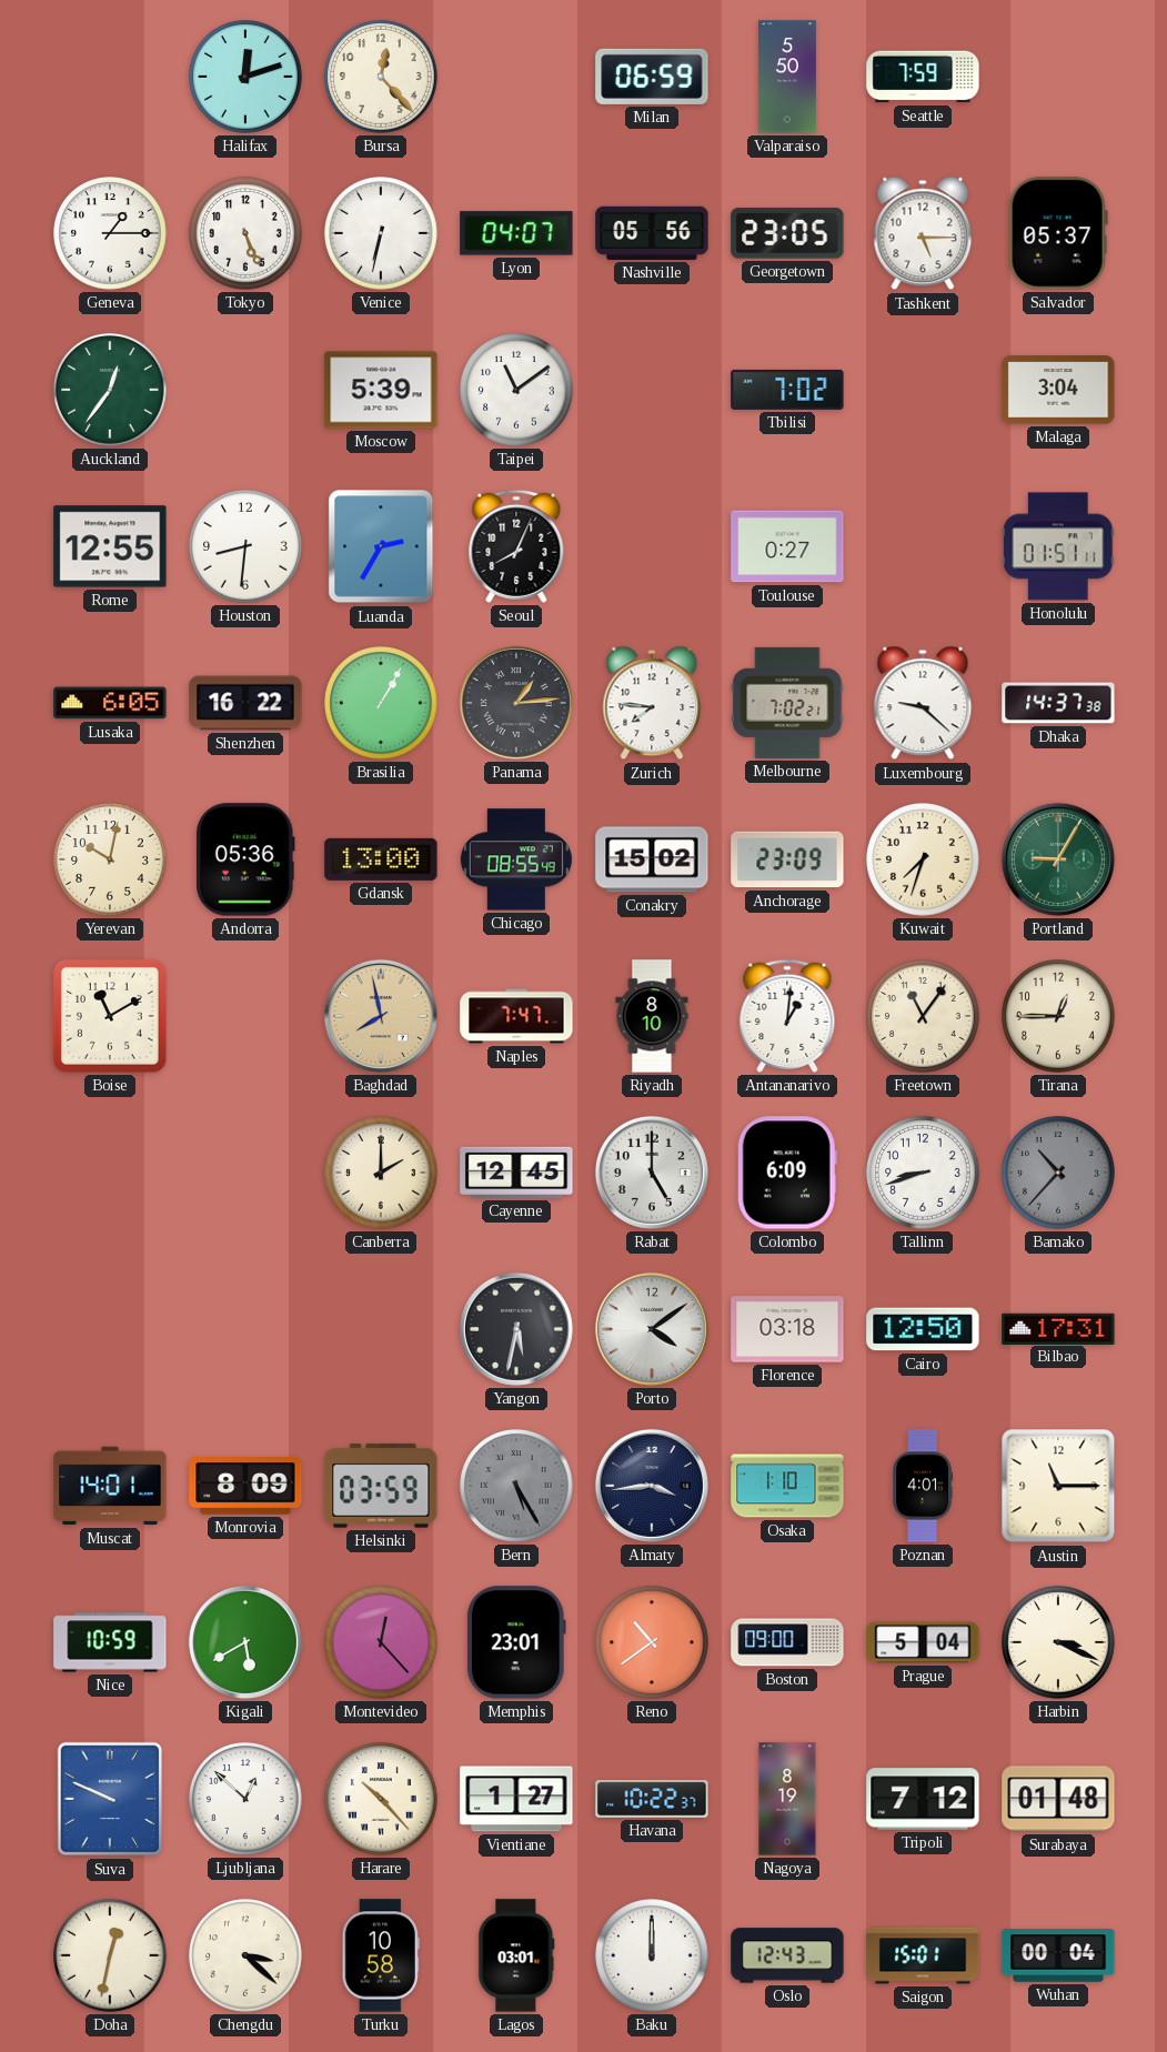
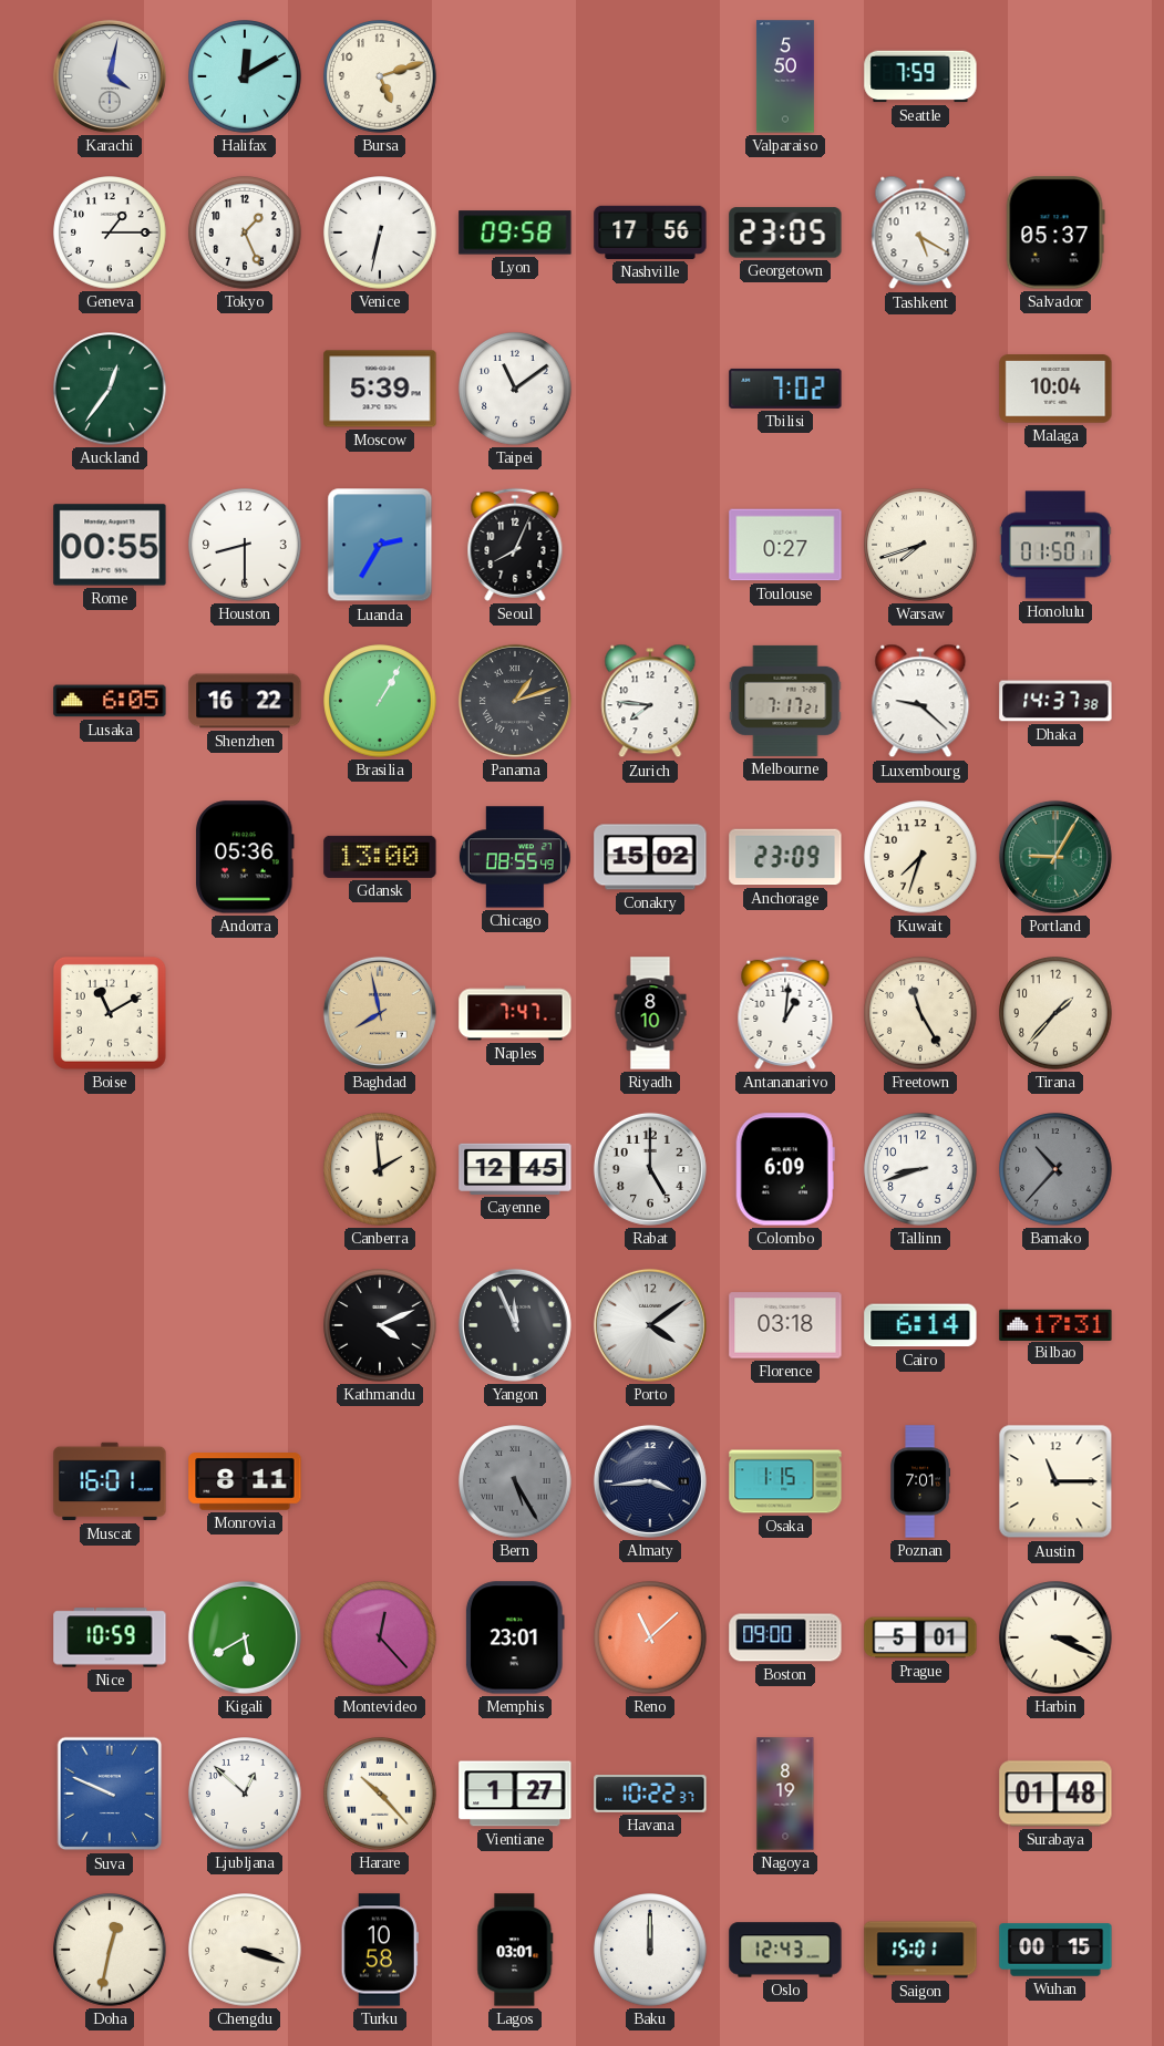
Karachi: none -> 4:02
Halifax: 12:12 -> 12:10
Bursa: 12:23 -> 5:12
Milan: 06:59 -> none
Tokyo: 5:26 -> 1:26
Lyon: 04:07 -> 09:58
Nashville: 05:56 -> 17:56
Tashkent: 5:15 -> 5:20
Malaga: 3:04 -> 10:04
Rome: 12:55 -> 00:55
Houston: 8:31 -> 8:30
Warsaw: none -> 7:42
Honolulu: 01:51 -> 01:50
Panama: 1:14 -> 1:12
Melbourne: 7:02 -> 7:17
Yerevan: 10:02 -> none
Freetown: 11:06 -> 11:25
Tirana: 12:45 -> 1:37
Canberra: 2:00 -> 1:59
Kathmandu: none -> 4:11
Yangon: 5:32 -> 11:56
Cairo: 12:50 -> 6:14
Muscat: 14:01 -> 16:01
Monrovia: 8:09 -> 8:11
Helsinki: 03:59 -> none
Osaka: 1:10 -> 1:15
Poznan: 4:01 -> 7:01
Reno: 10:39 -> 11:08
Prague: 5:04 -> 5:01
Tripoli: 7:12 -> none
Chengdu: 3:22 -> 3:18
Wuhan: 00:04 -> 00:15
